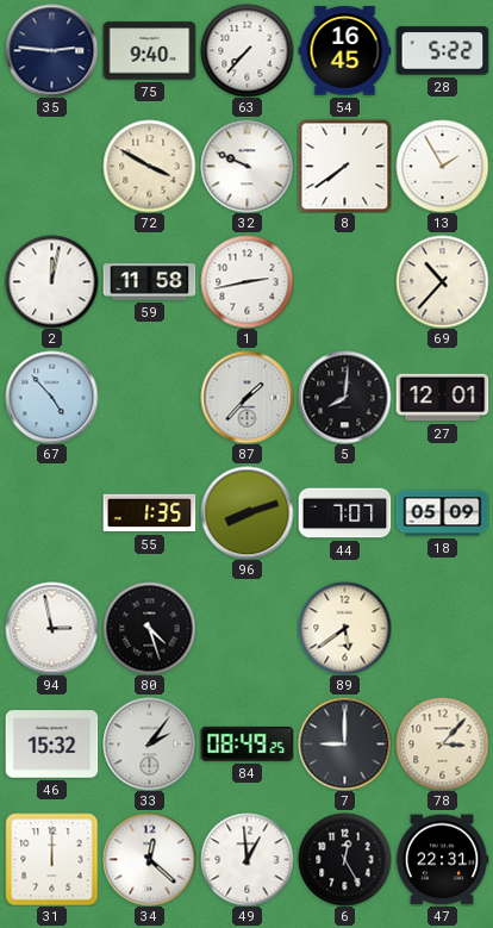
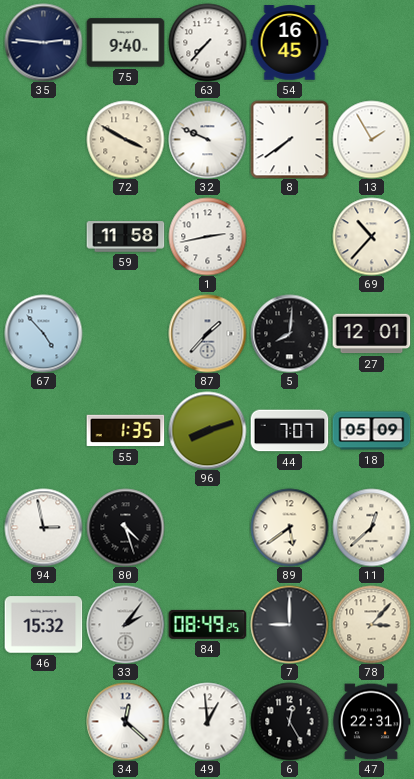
28: 5:22 -> none
2: 12:02 -> none
11: none -> 12:38
31: 12:00 -> none
